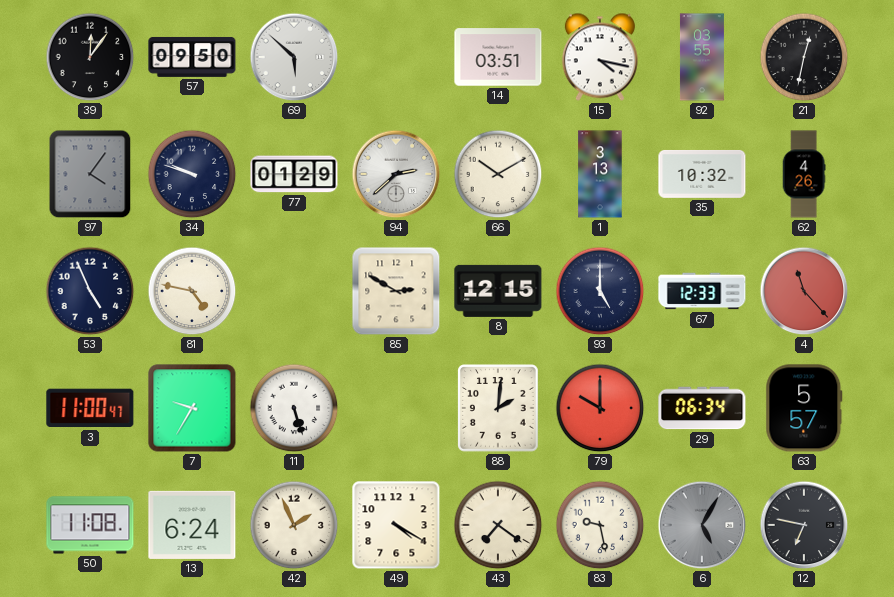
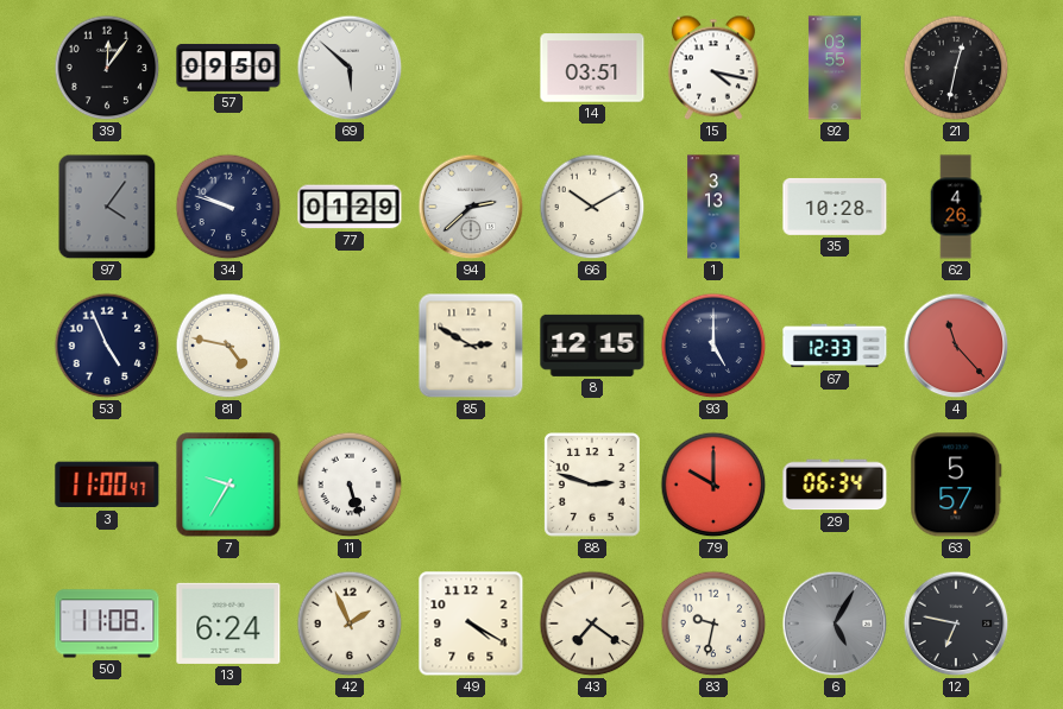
35: 10:32 -> 10:28
88: 2:01 -> 2:48
83: 9:28 -> 9:32
